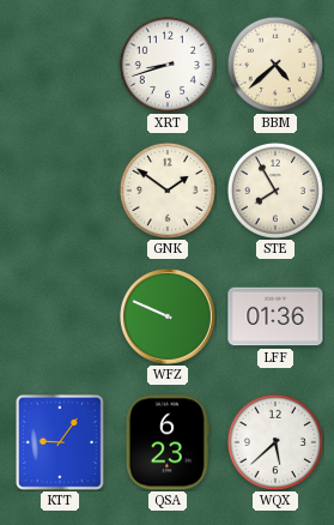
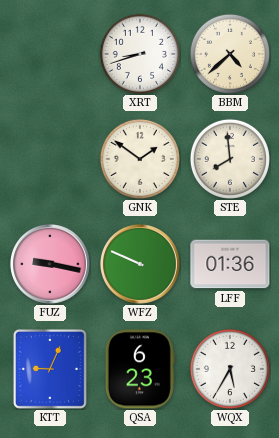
STE: 7:55 -> 7:59
FUZ: none -> 9:17
KTT: 9:06 -> 9:04
WQX: 5:38 -> 5:35
